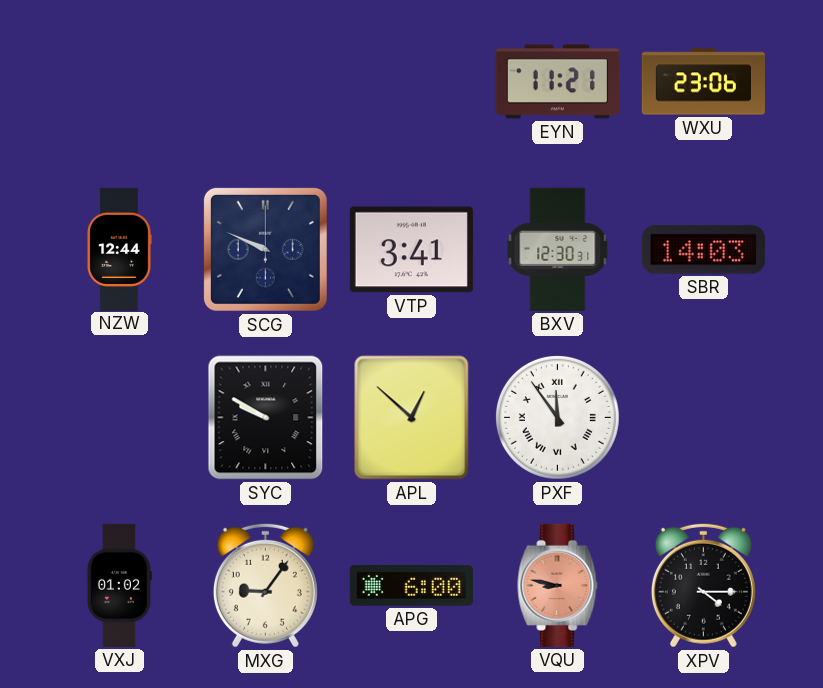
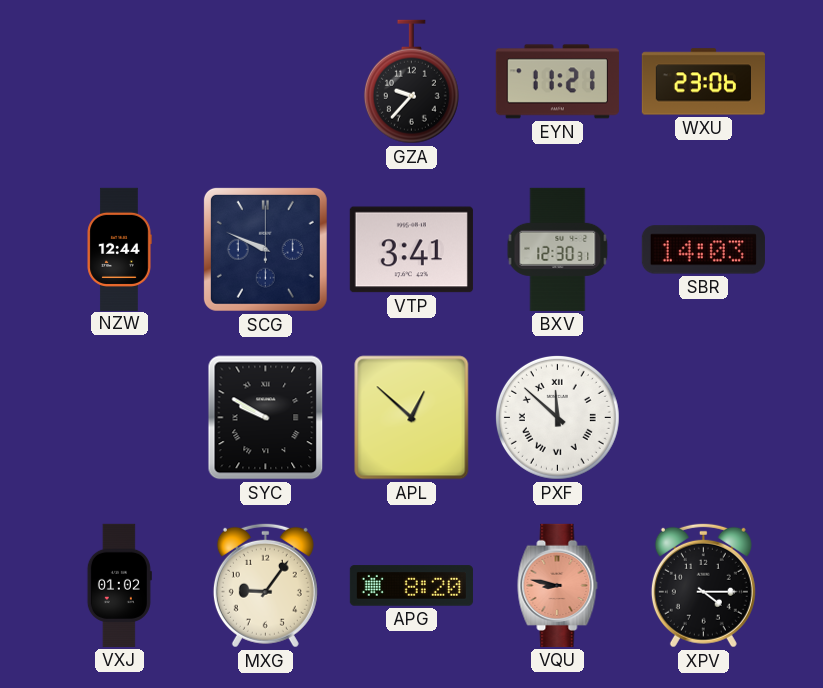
GZA: none -> 9:37
PXF: 11:54 -> 11:52
APG: 6:00 -> 8:20
